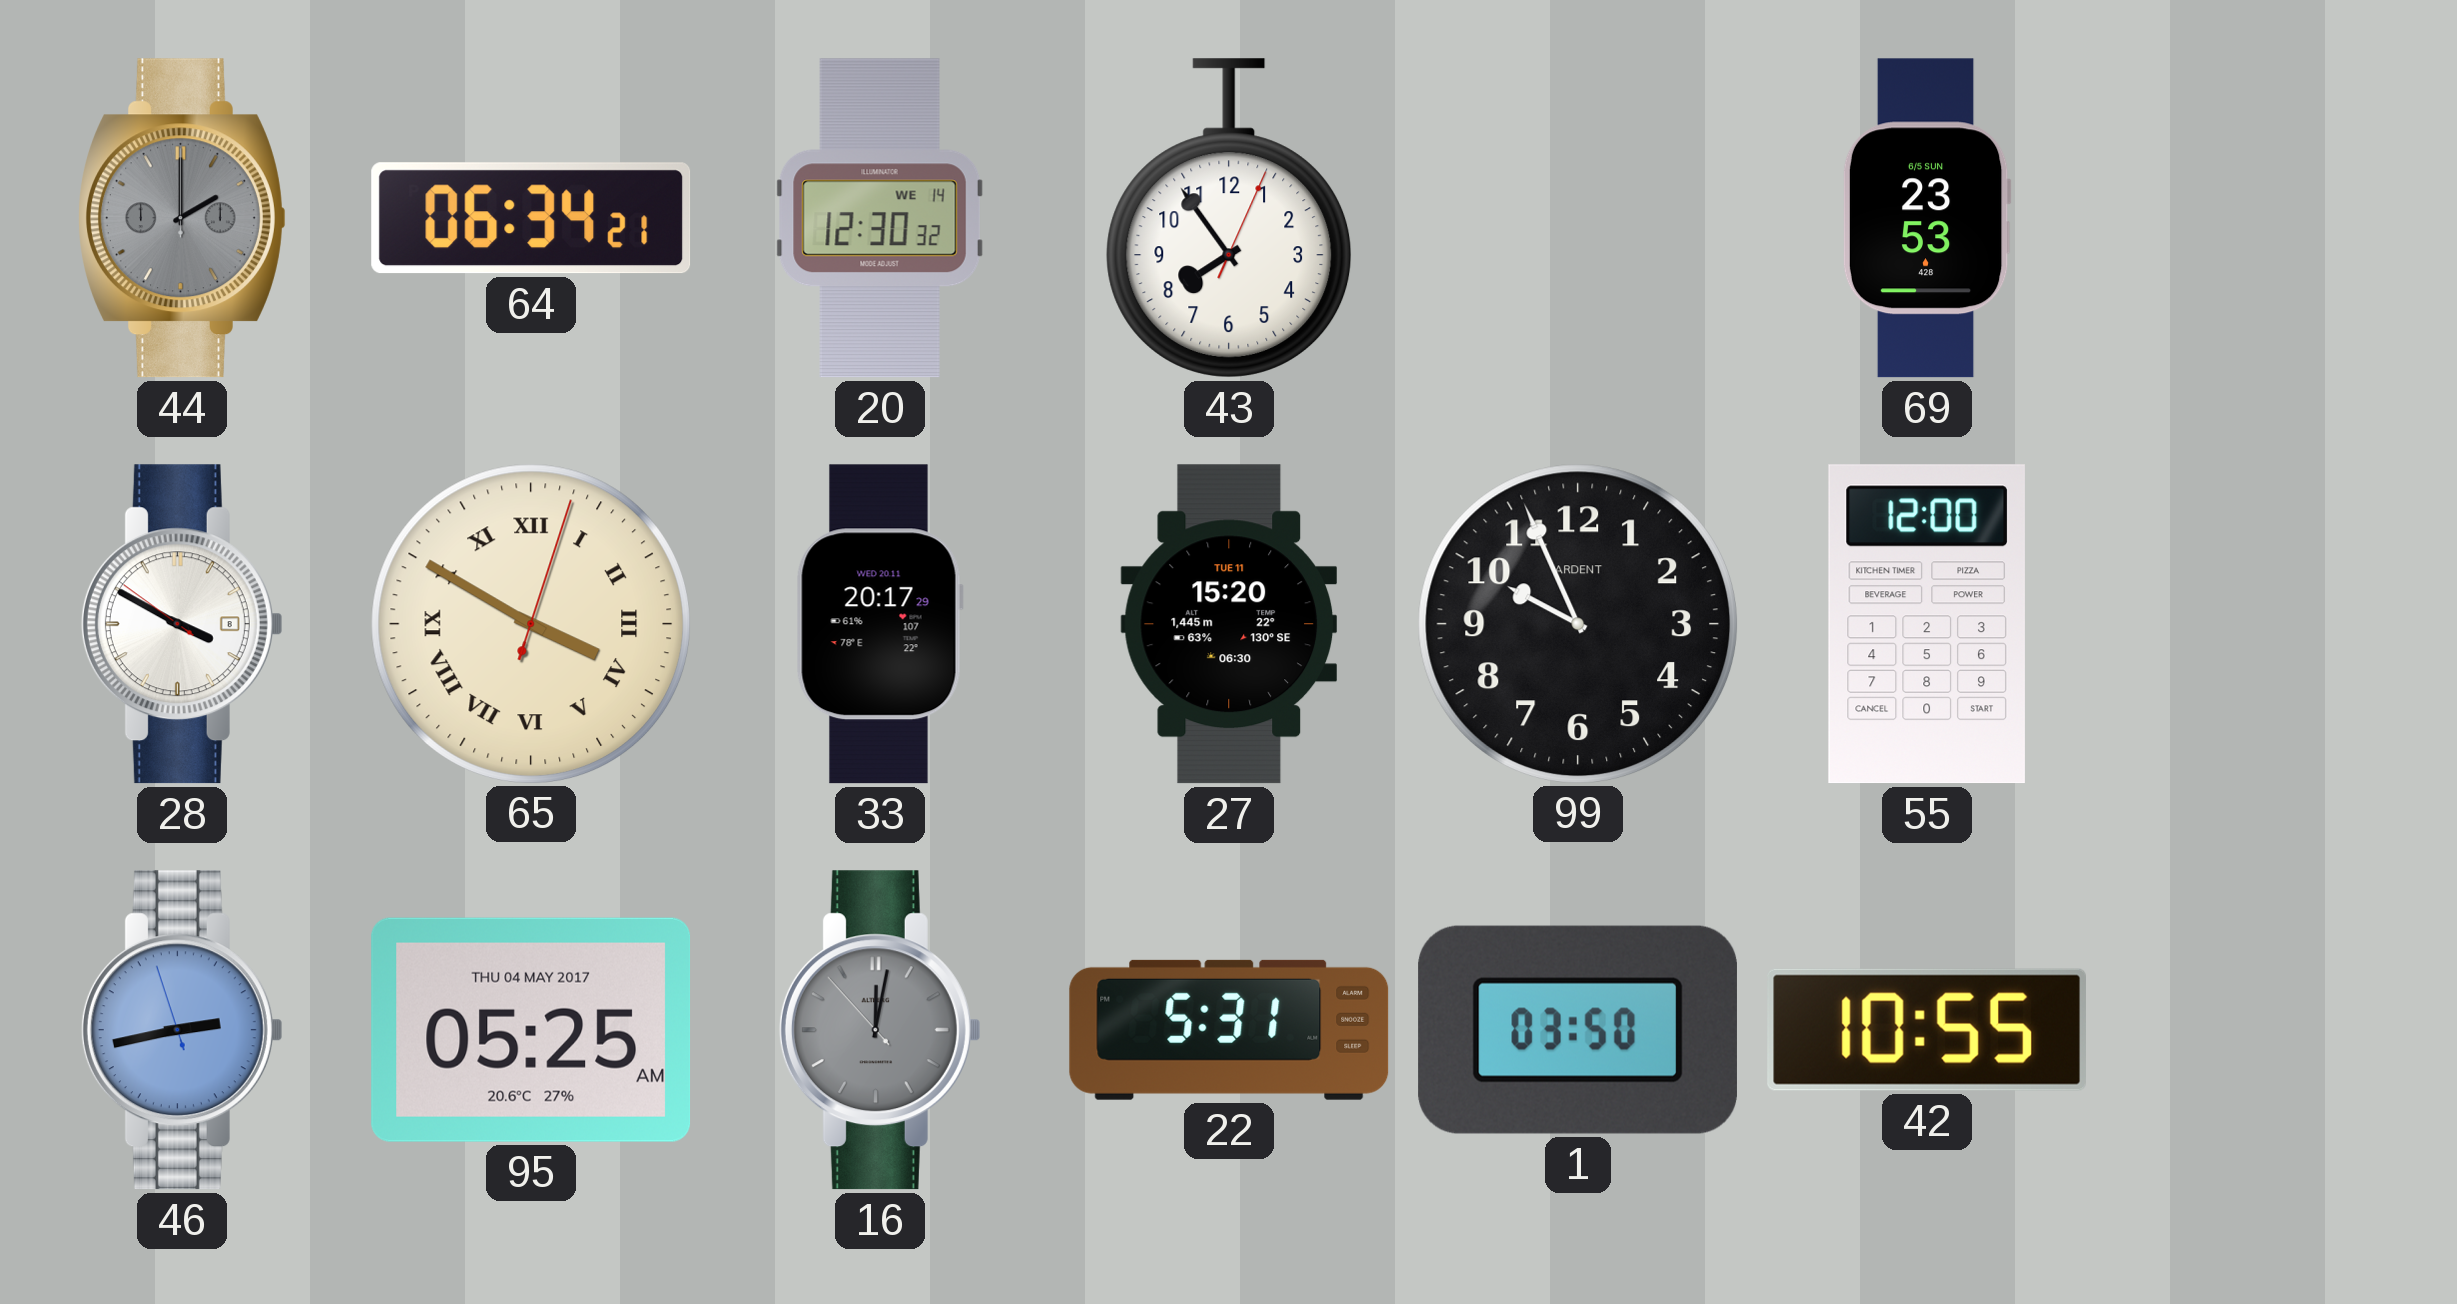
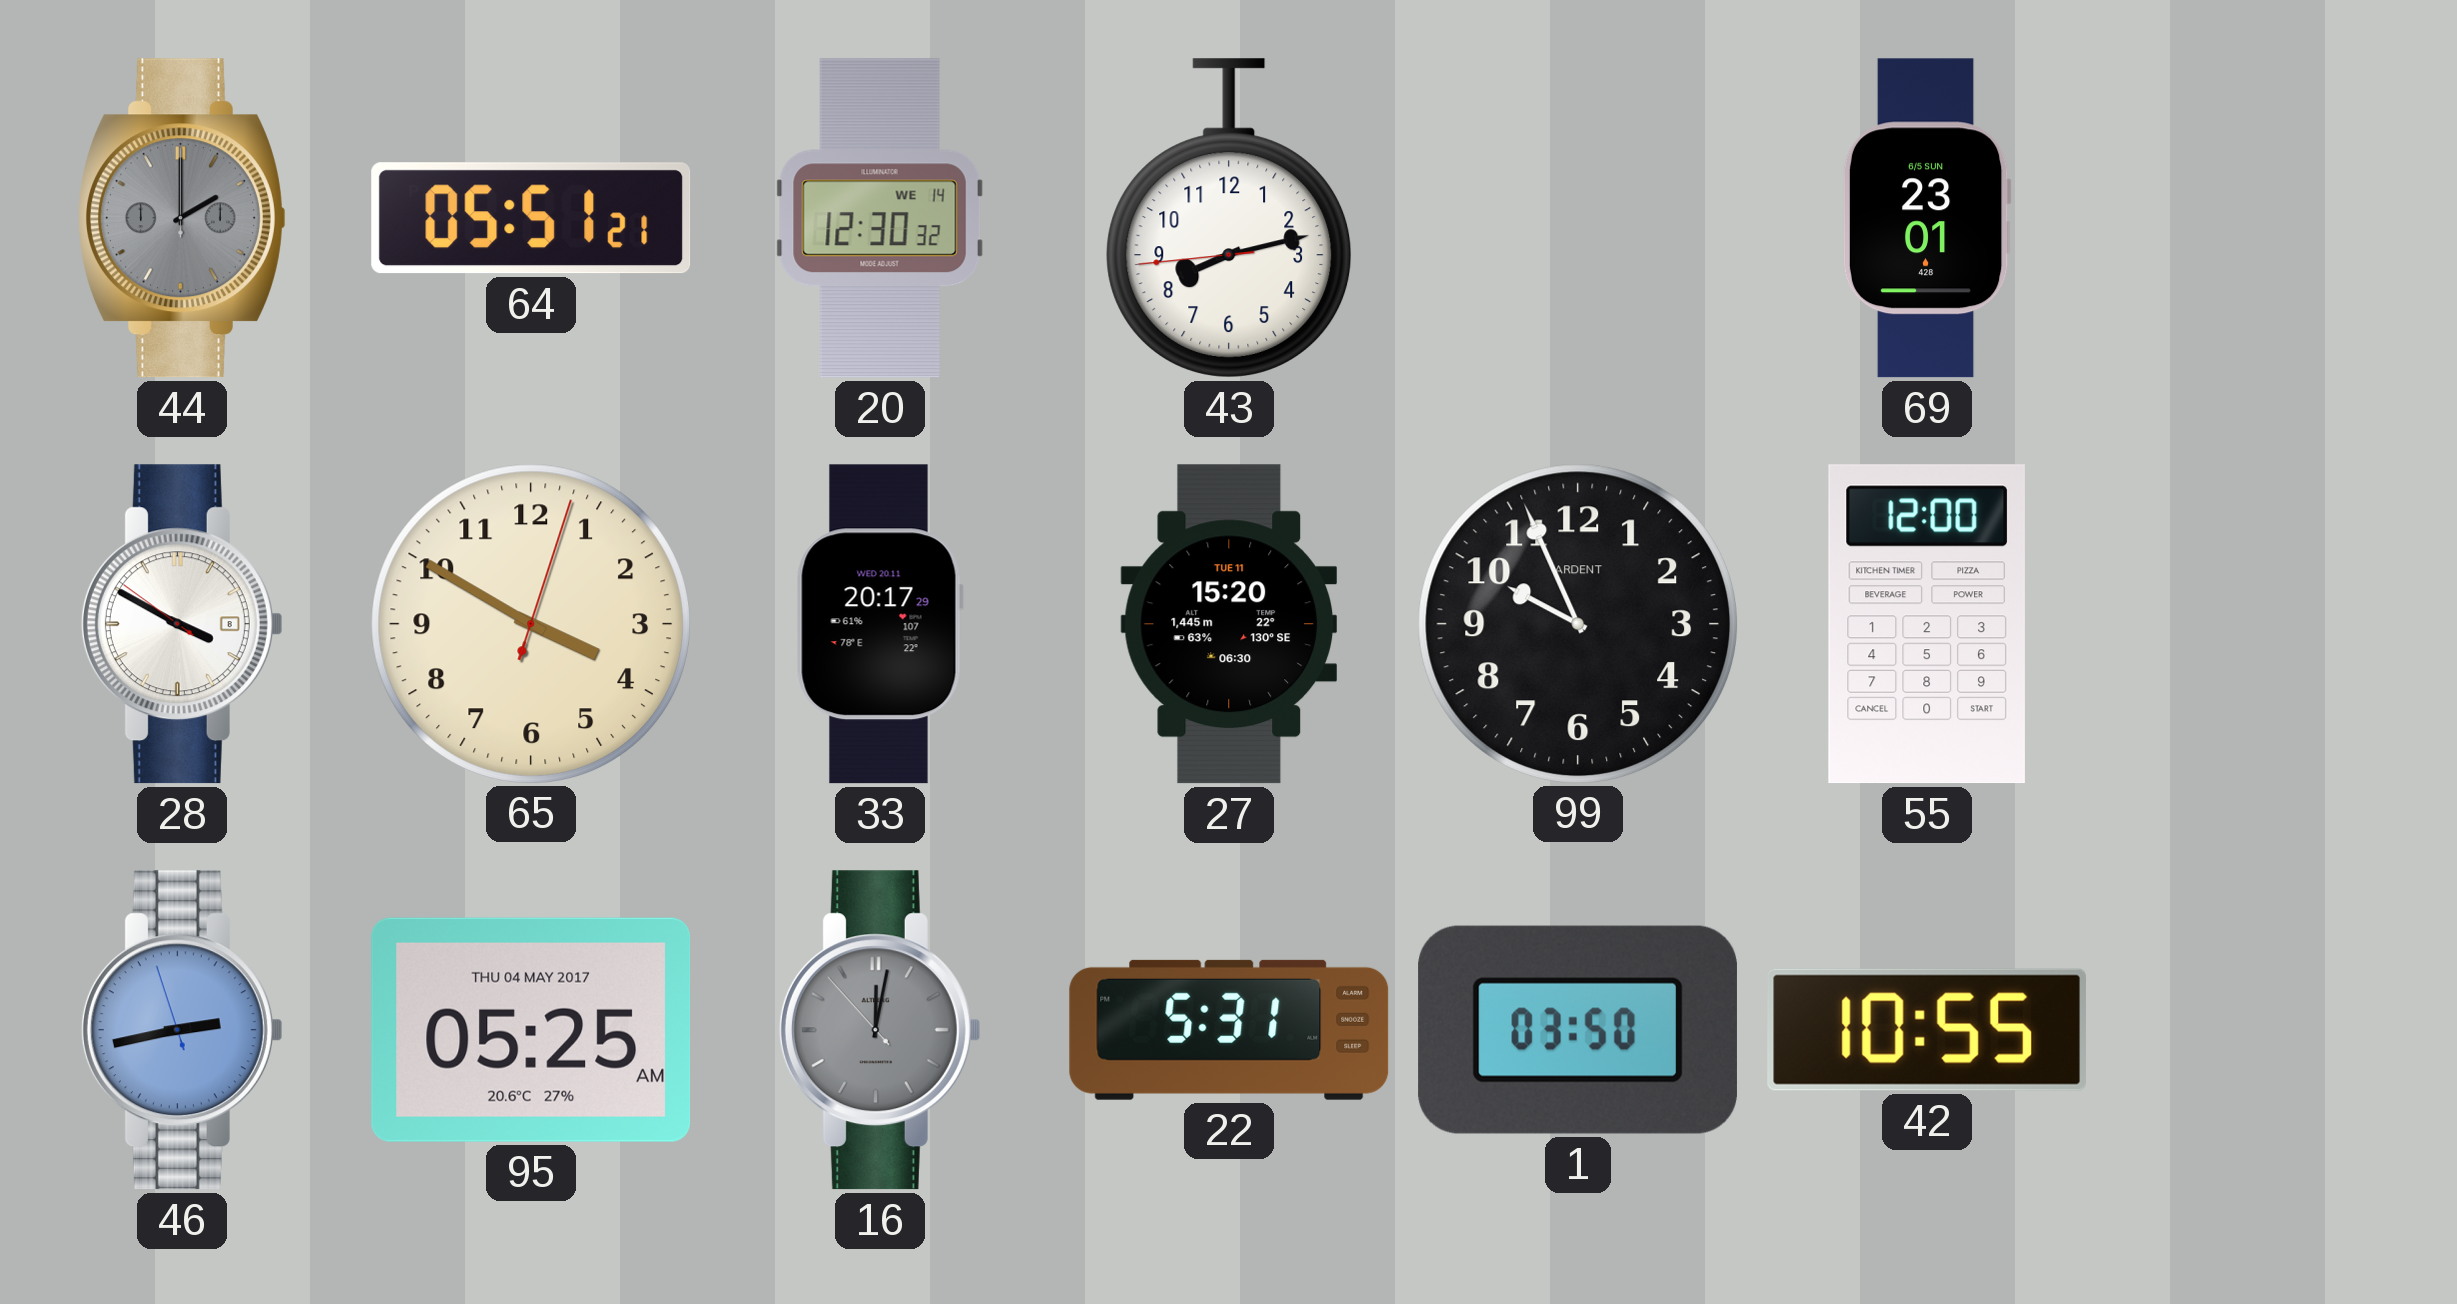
64: 06:34 -> 05:51
43: 7:54 -> 8:12
69: 23:53 -> 23:01
65 numerals: Roman -> Arabic
